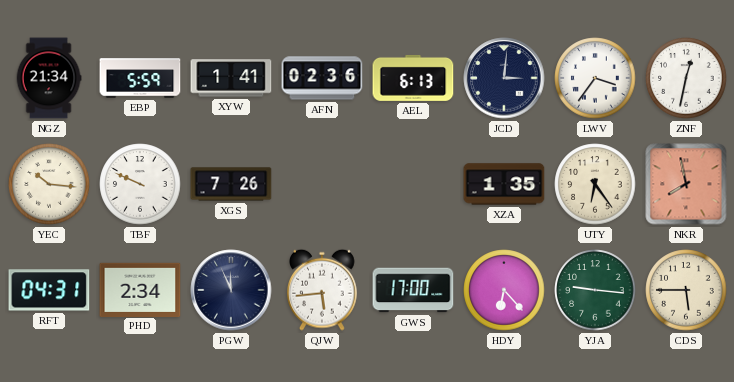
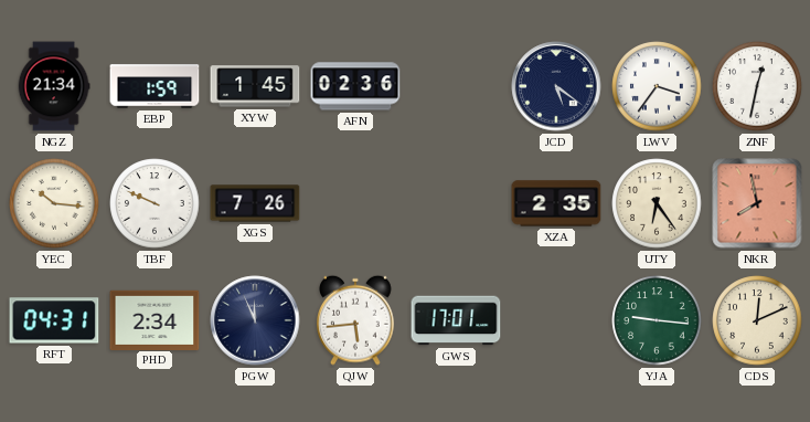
EBP: 5:59 -> 1:59
XYW: 1:41 -> 1:45
AEL: 6:13 -> none
JCD: 3:01 -> 5:21
XZA: 1:35 -> 2:35
GWS: 17:00 -> 17:01
HDY: 6:23 -> none
CDS: 5:45 -> 12:11
